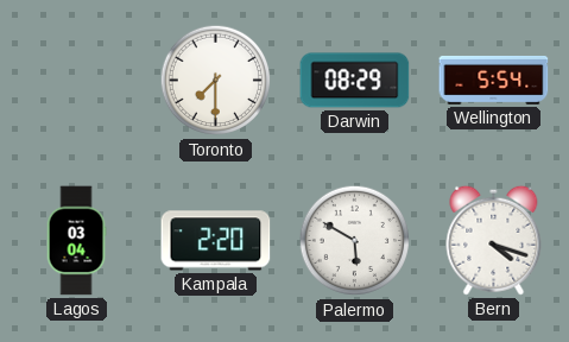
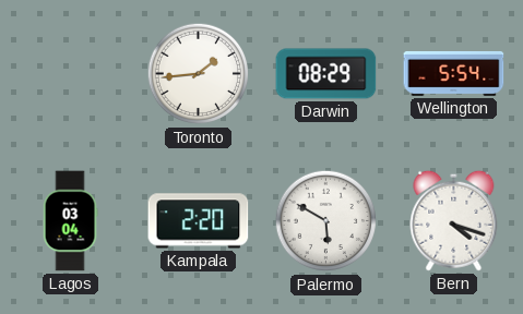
Toronto: 7:30 -> 1:44
